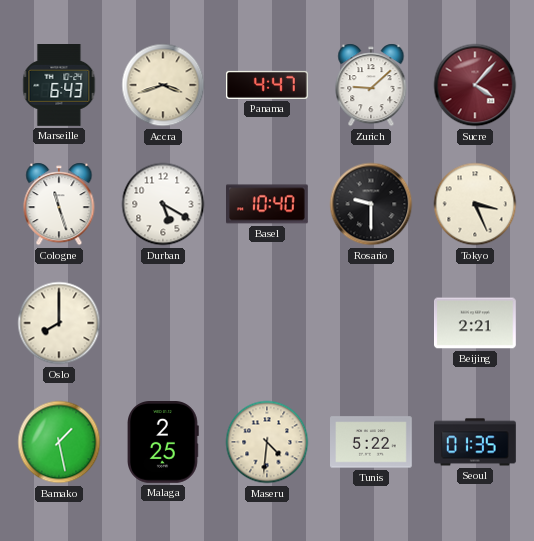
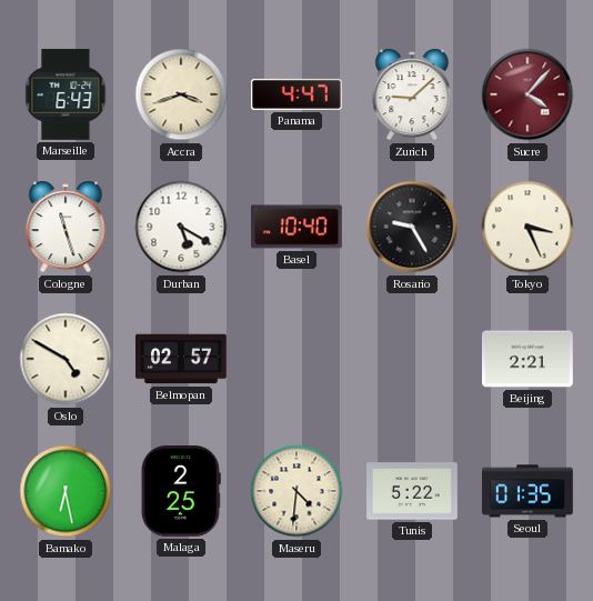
Rosario: 9:30 -> 9:25
Oslo: 8:00 -> 4:50
Belmopan: none -> 02:57
Bamako: 1:28 -> 6:28
